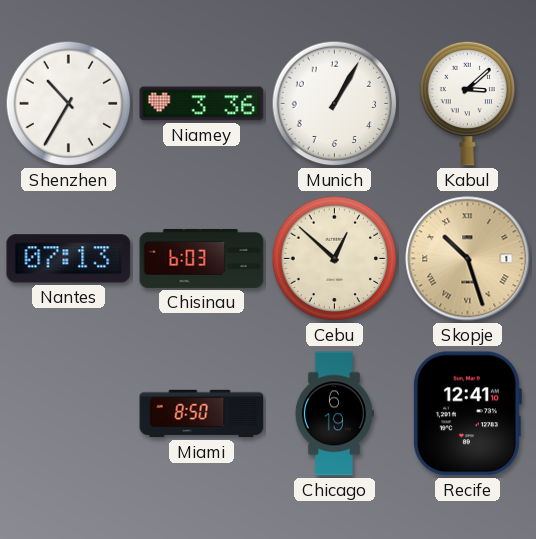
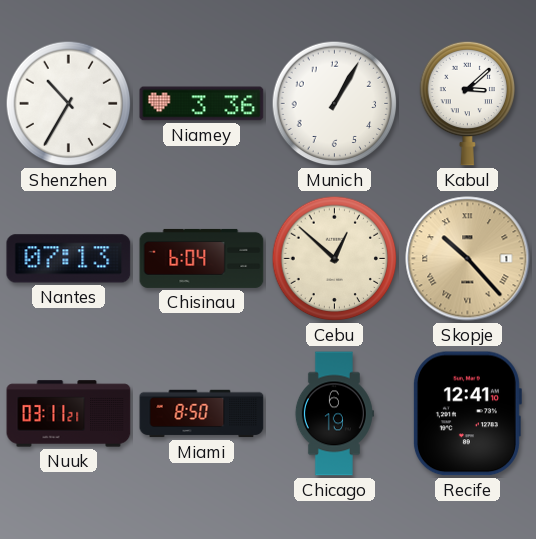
Chisinau: 6:03 -> 6:04
Skopje: 10:27 -> 10:23
Nuuk: none -> 03:11
